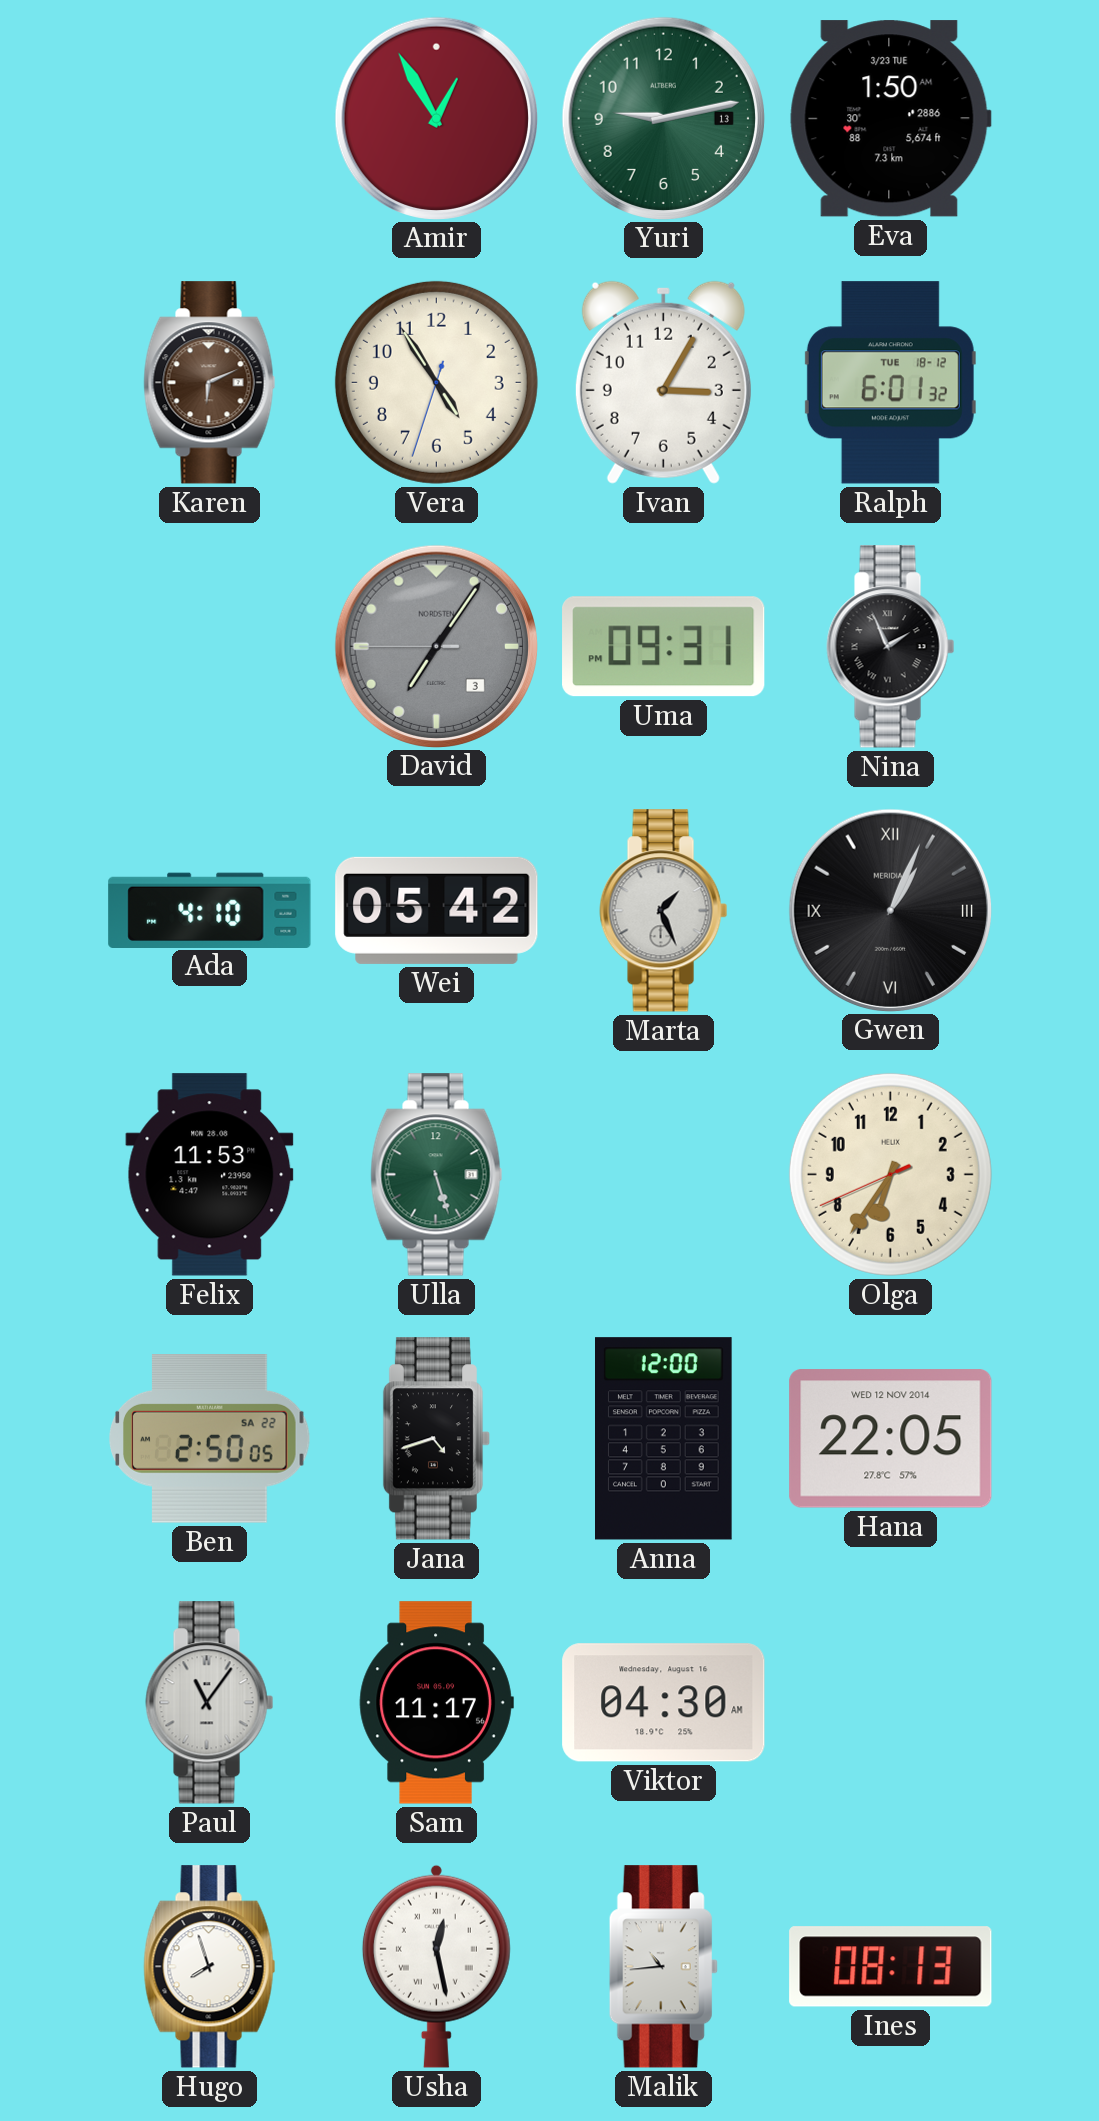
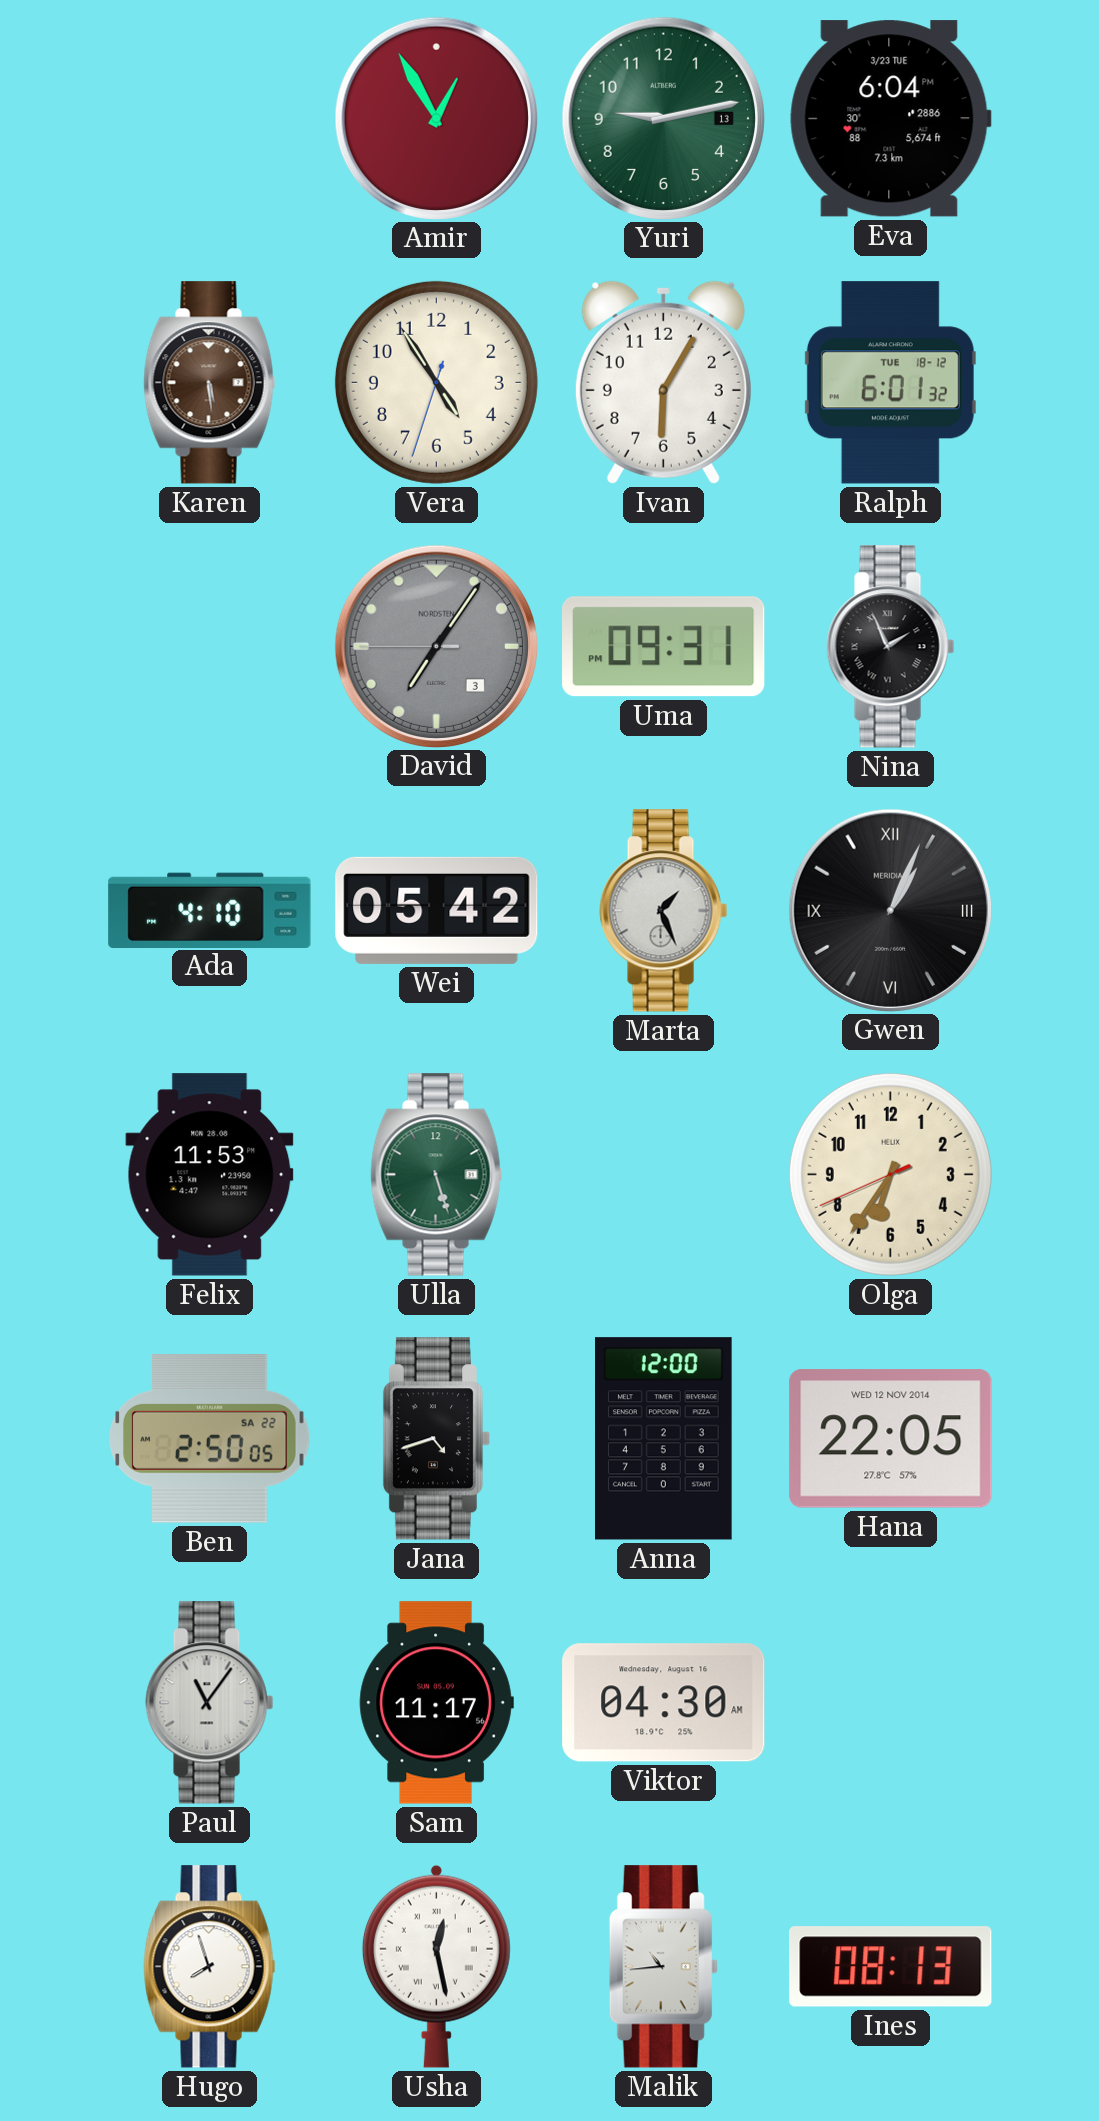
Eva: 1:50 -> 6:04
Karen: 6:11 -> 5:29
Ivan: 3:05 -> 6:05
